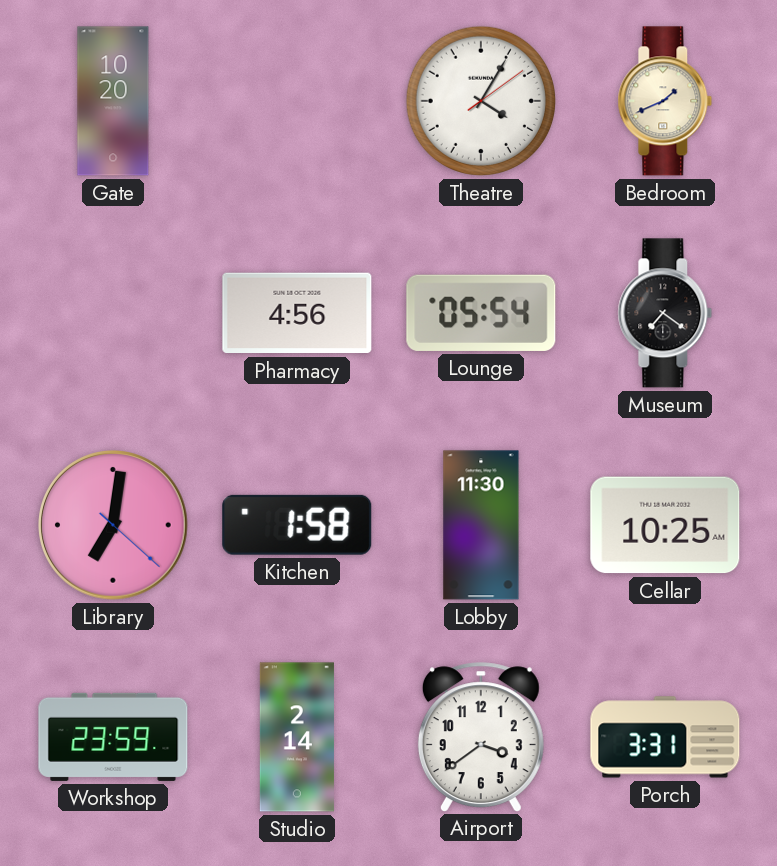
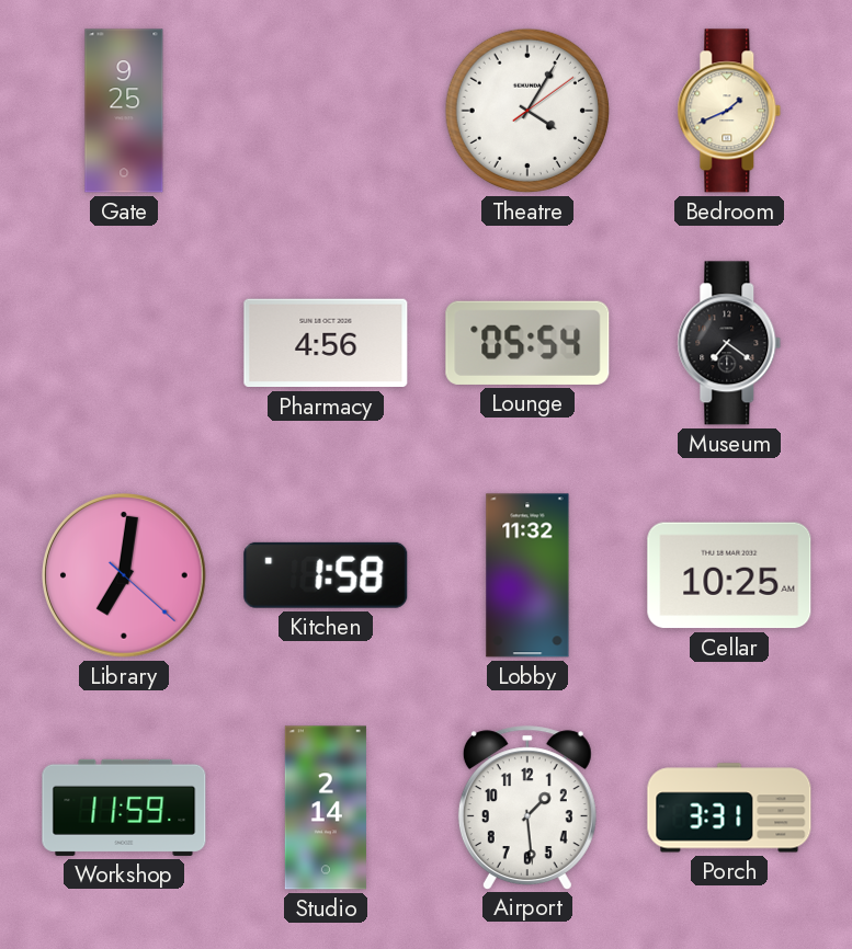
Gate: 10:20 -> 9:25
Lobby: 11:30 -> 11:32
Workshop: 23:59 -> 11:59
Airport: 3:39 -> 1:29
